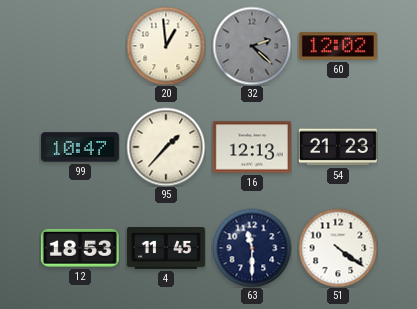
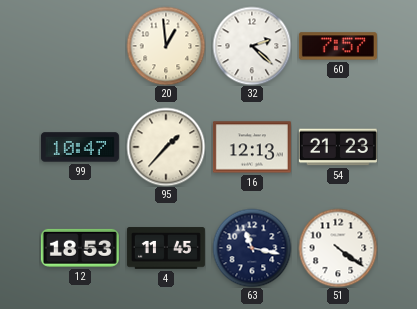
32 dial: grey -> white
60: 12:02 -> 7:57
63: 11:30 -> 11:17
